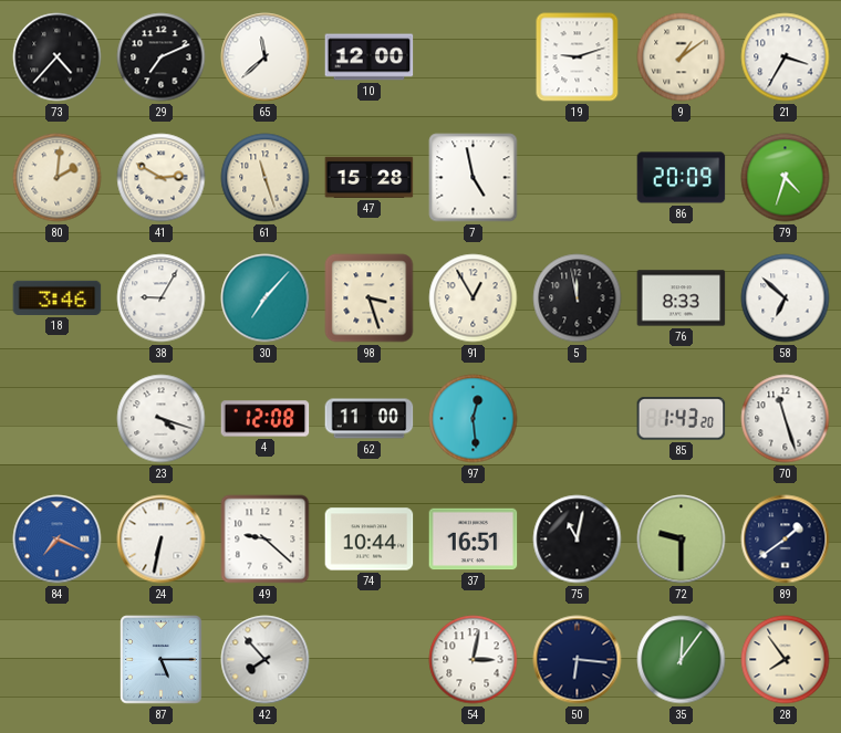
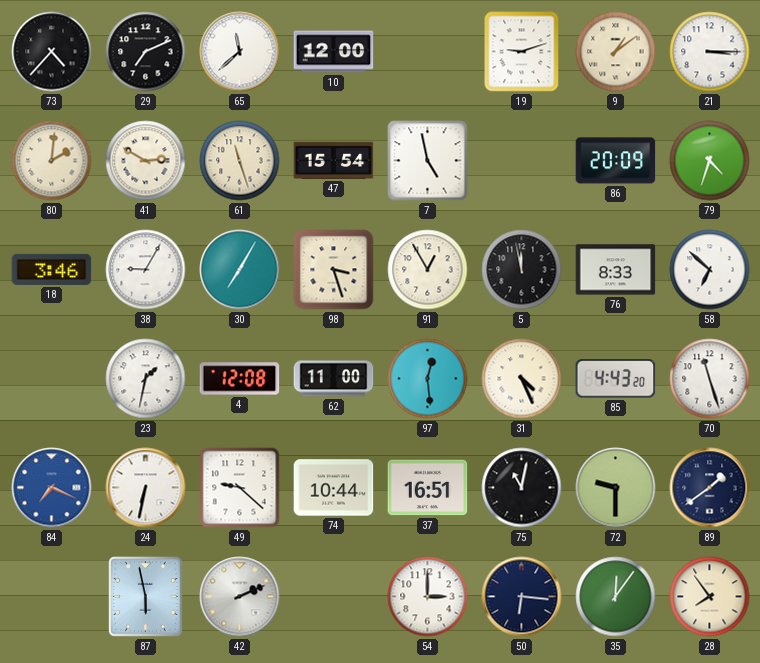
21: 3:35 -> 3:15
47: 15:28 -> 15:54
30: 7:07 -> 7:05
23: 4:18 -> 1:32
31: none -> 4:26
85: 1:43 -> 4:43
87: 5:15 -> 5:58
42: 7:53 -> 2:11
54: 3:02 -> 3:00
